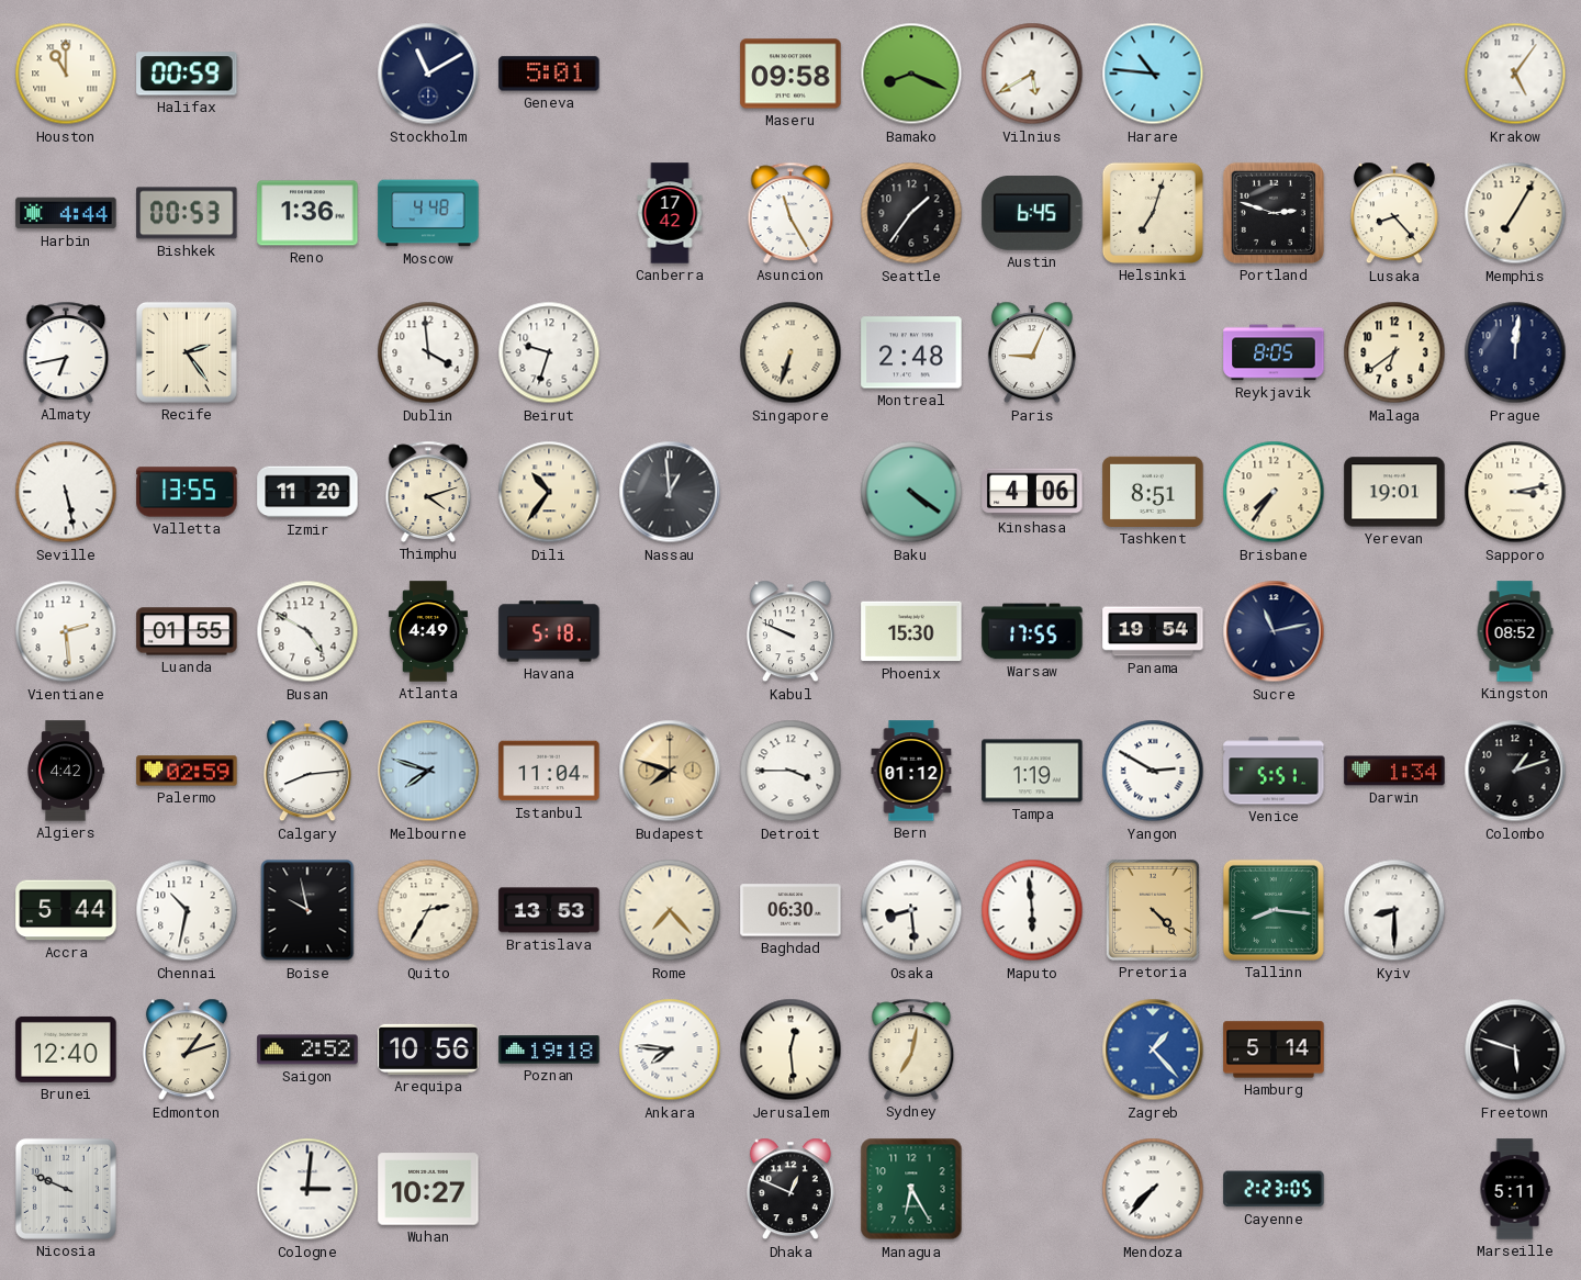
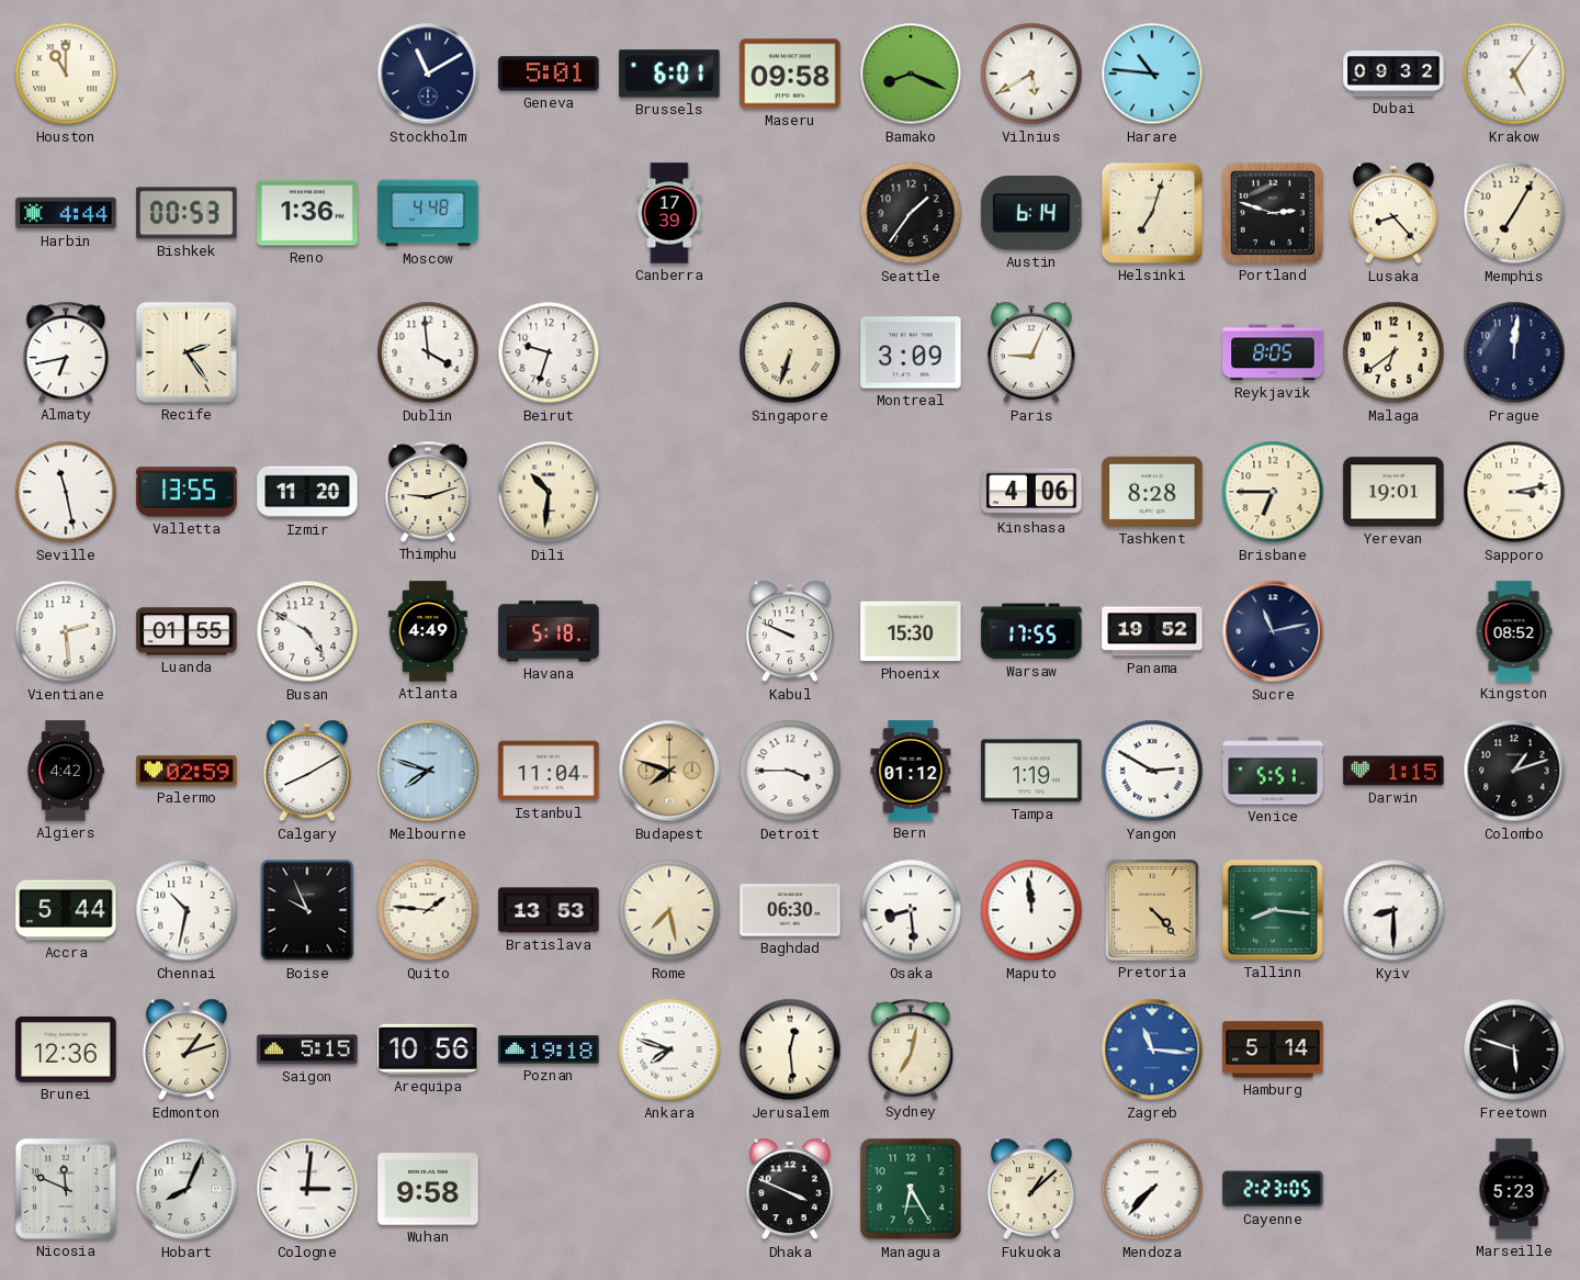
Halifax: 00:59 -> none
Brussels: none -> 6:01
Dubai: none -> 09:32
Canberra: 17:42 -> 17:39
Asuncion: 11:25 -> none
Austin: 6:45 -> 6:14
Montreal: 2:48 -> 3:09
Seville: 5:28 -> 11:28
Thimphu: 4:12 -> 9:12
Dili: 10:36 -> 10:31
Nassau: 12:59 -> none
Baku: 4:21 -> none
Tashkent: 8:51 -> 8:28
Brisbane: 7:36 -> 6:45
Panama: 19:54 -> 19:52
Calgary: 8:14 -> 8:10
Darwin: 1:34 -> 1:15
Boise: 9:58 -> 9:56
Quito: 2:35 -> 1:46
Rome: 7:23 -> 7:28
Maputo: 5:59 -> 11:59
Brunei: 12:40 -> 12:36
Saigon: 2:52 -> 5:15
Ankara: 7:46 -> 7:48
Zagreb: 1:23 -> 11:16
Nicosia: 9:49 -> 11:49
Hobart: none -> 8:04
Wuhan: 10:27 -> 9:58
Dhaka: 12:49 -> 3:49
Fukuoka: none -> 1:08
Marseille: 5:11 -> 5:23
